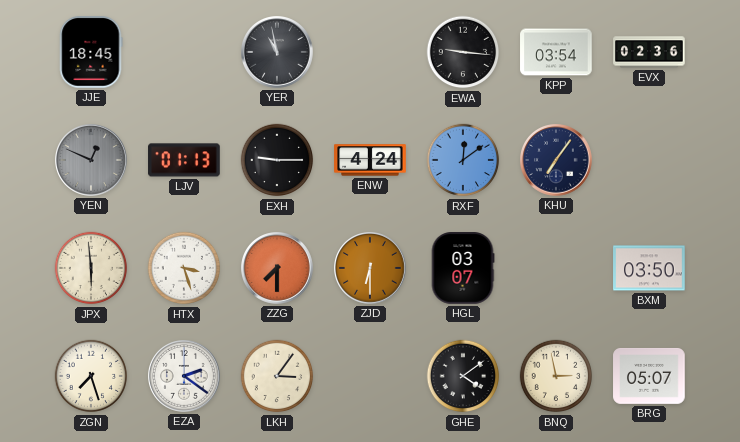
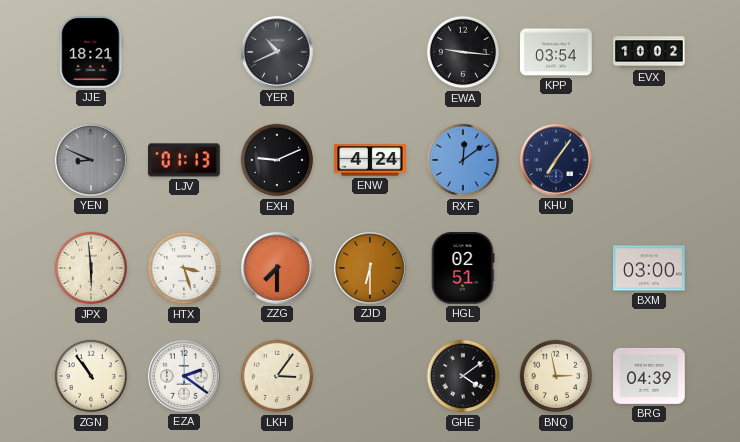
JJE: 18:45 -> 18:21
YER: 10:58 -> 10:41
EVX: 02:36 -> 10:02
YEN: 12:49 -> 8:49
EXH: 9:15 -> 9:11
HGL: 03:07 -> 02:51
BXM: 03:50 -> 03:00
ZGN: 7:27 -> 10:54
BRG: 05:07 -> 04:39
